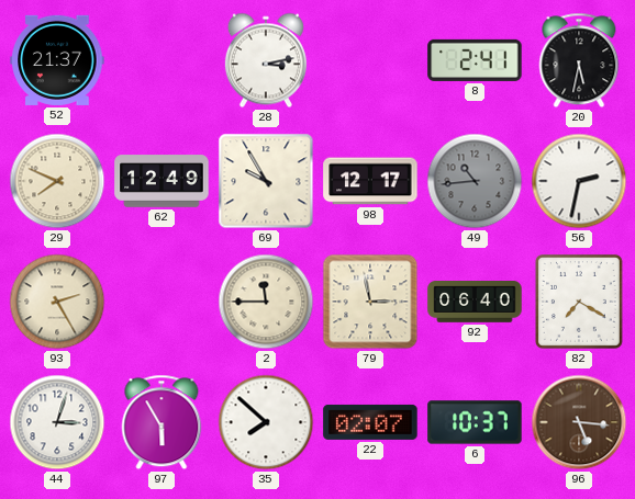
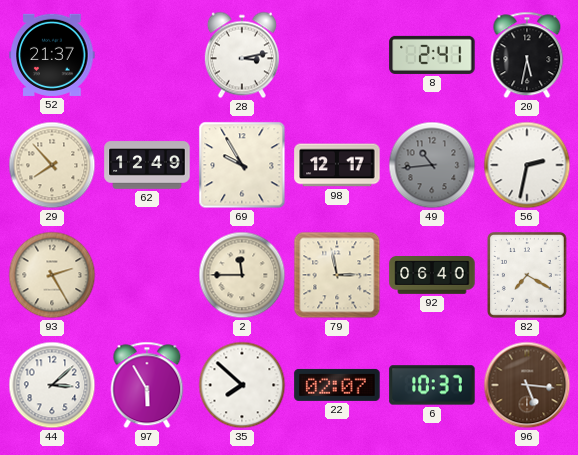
29: 7:49 -> 7:53
44: 3:03 -> 3:08
